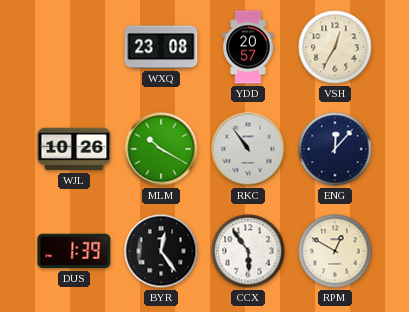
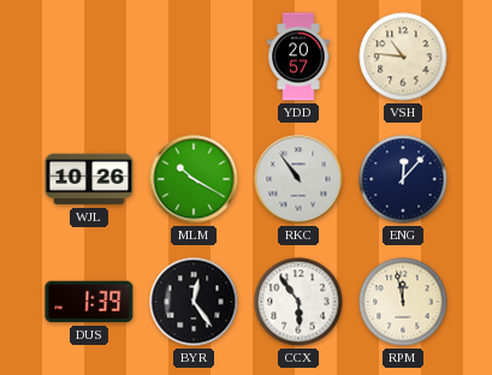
WXQ: 23:08 -> none
VSH: 12:35 -> 10:46
RPM: 12:50 -> 11:58
